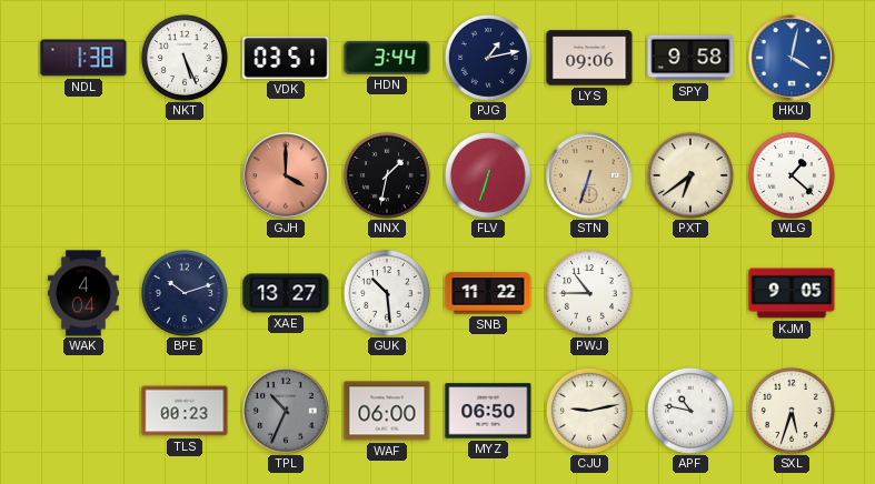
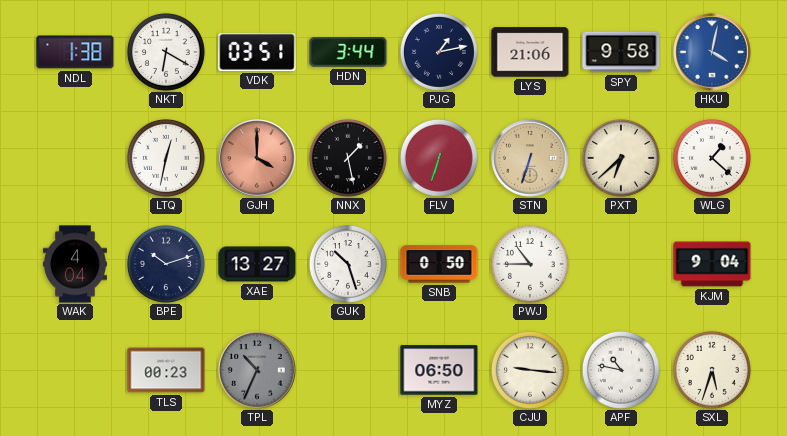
NKT: 5:26 -> 6:20
LYS: 09:06 -> 21:06
LTQ: none -> 12:32
NNX: 1:32 -> 1:28
PXT: 6:39 -> 6:38
GUK: 10:29 -> 10:27
SNB: 11:22 -> 0:50
KJM: 9:05 -> 9:04
WAF: 06:00 -> none
CJU: 9:13 -> 9:16
